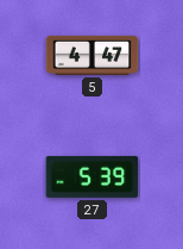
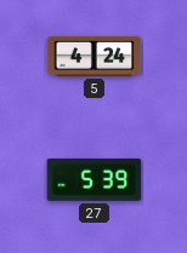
5: 4:47 -> 4:24
